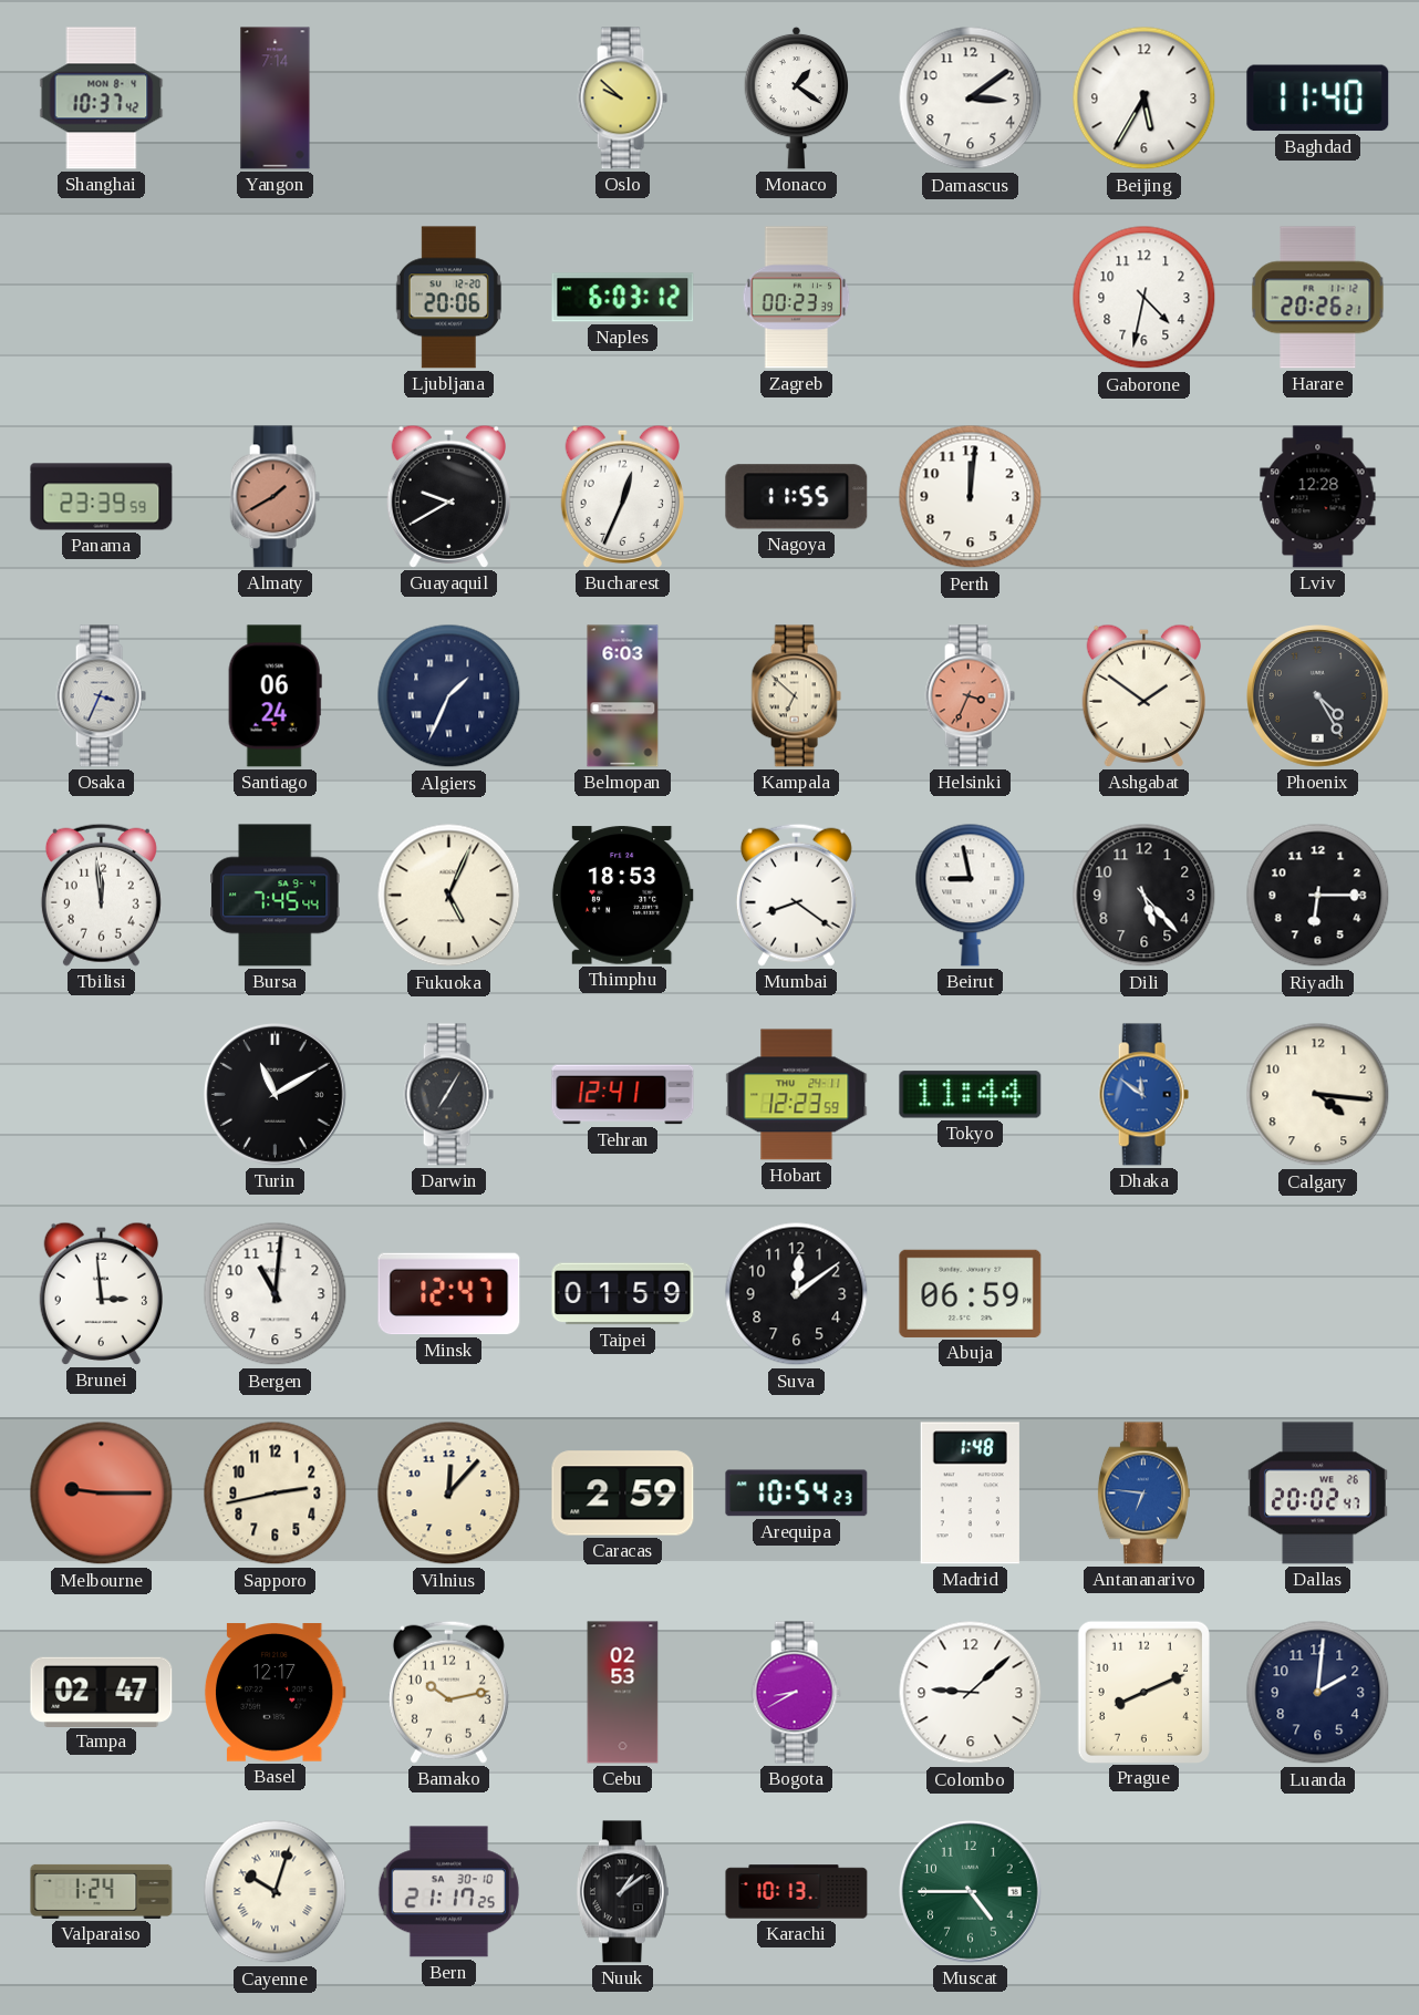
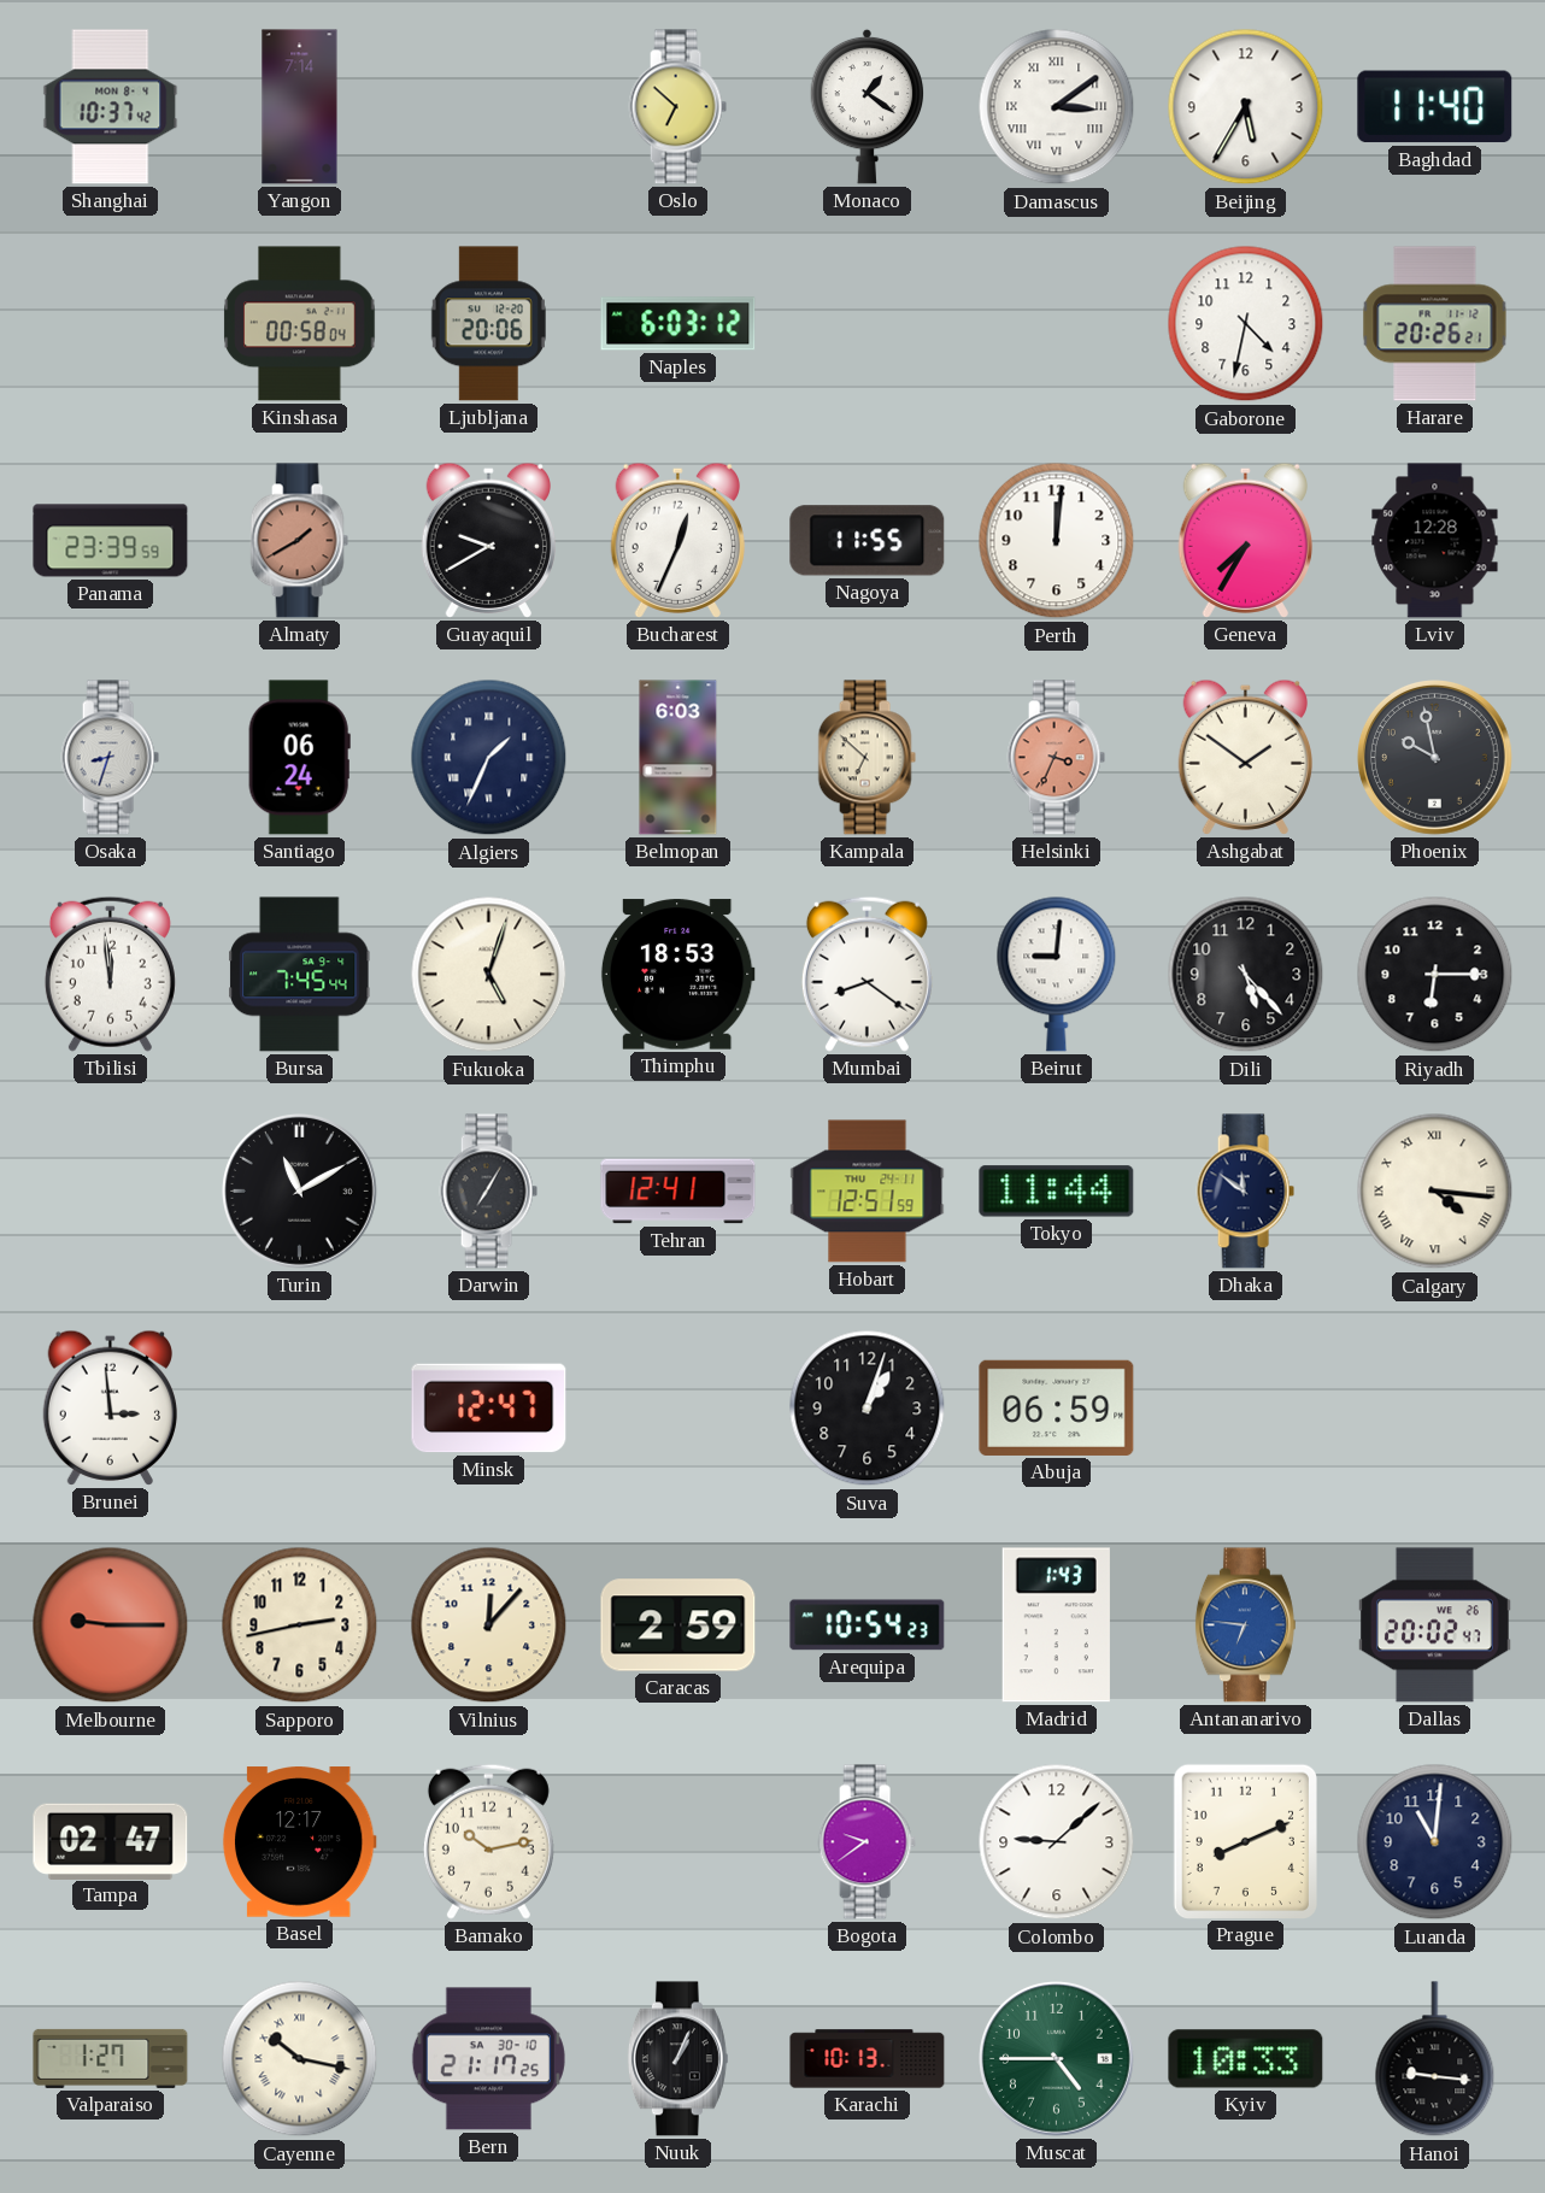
Oslo: 9:52 -> 6:52
Damascus numerals: Arabic -> Roman
Kinshasa: none -> 00:58
Zagreb: 00:23 -> none
Geneva: none -> 7:35
Osaka: 3:34 -> 8:33
Phoenix: 4:25 -> 9:58
Fukuoka: 5:04 -> 5:03
Beirut: 8:58 -> 9:01
Hobart: 12:23 -> 12:51
Dhaka dial: blue -> navy
Calgary numerals: Arabic -> Roman
Bergen: 11:01 -> none
Taipei: 01:59 -> none
Suva: 12:09 -> 1:03
Madrid: 1:48 -> 1:43
Cebu: 02:53 -> none
Bogota: 8:40 -> 9:39
Luanda: 2:01 -> 11:01
Valparaiso: 1:24 -> 1:27
Cayenne: 10:03 -> 10:17
Nuuk: 1:09 -> 1:04
Kyiv: none -> 10:33
Hanoi: none -> 9:16
